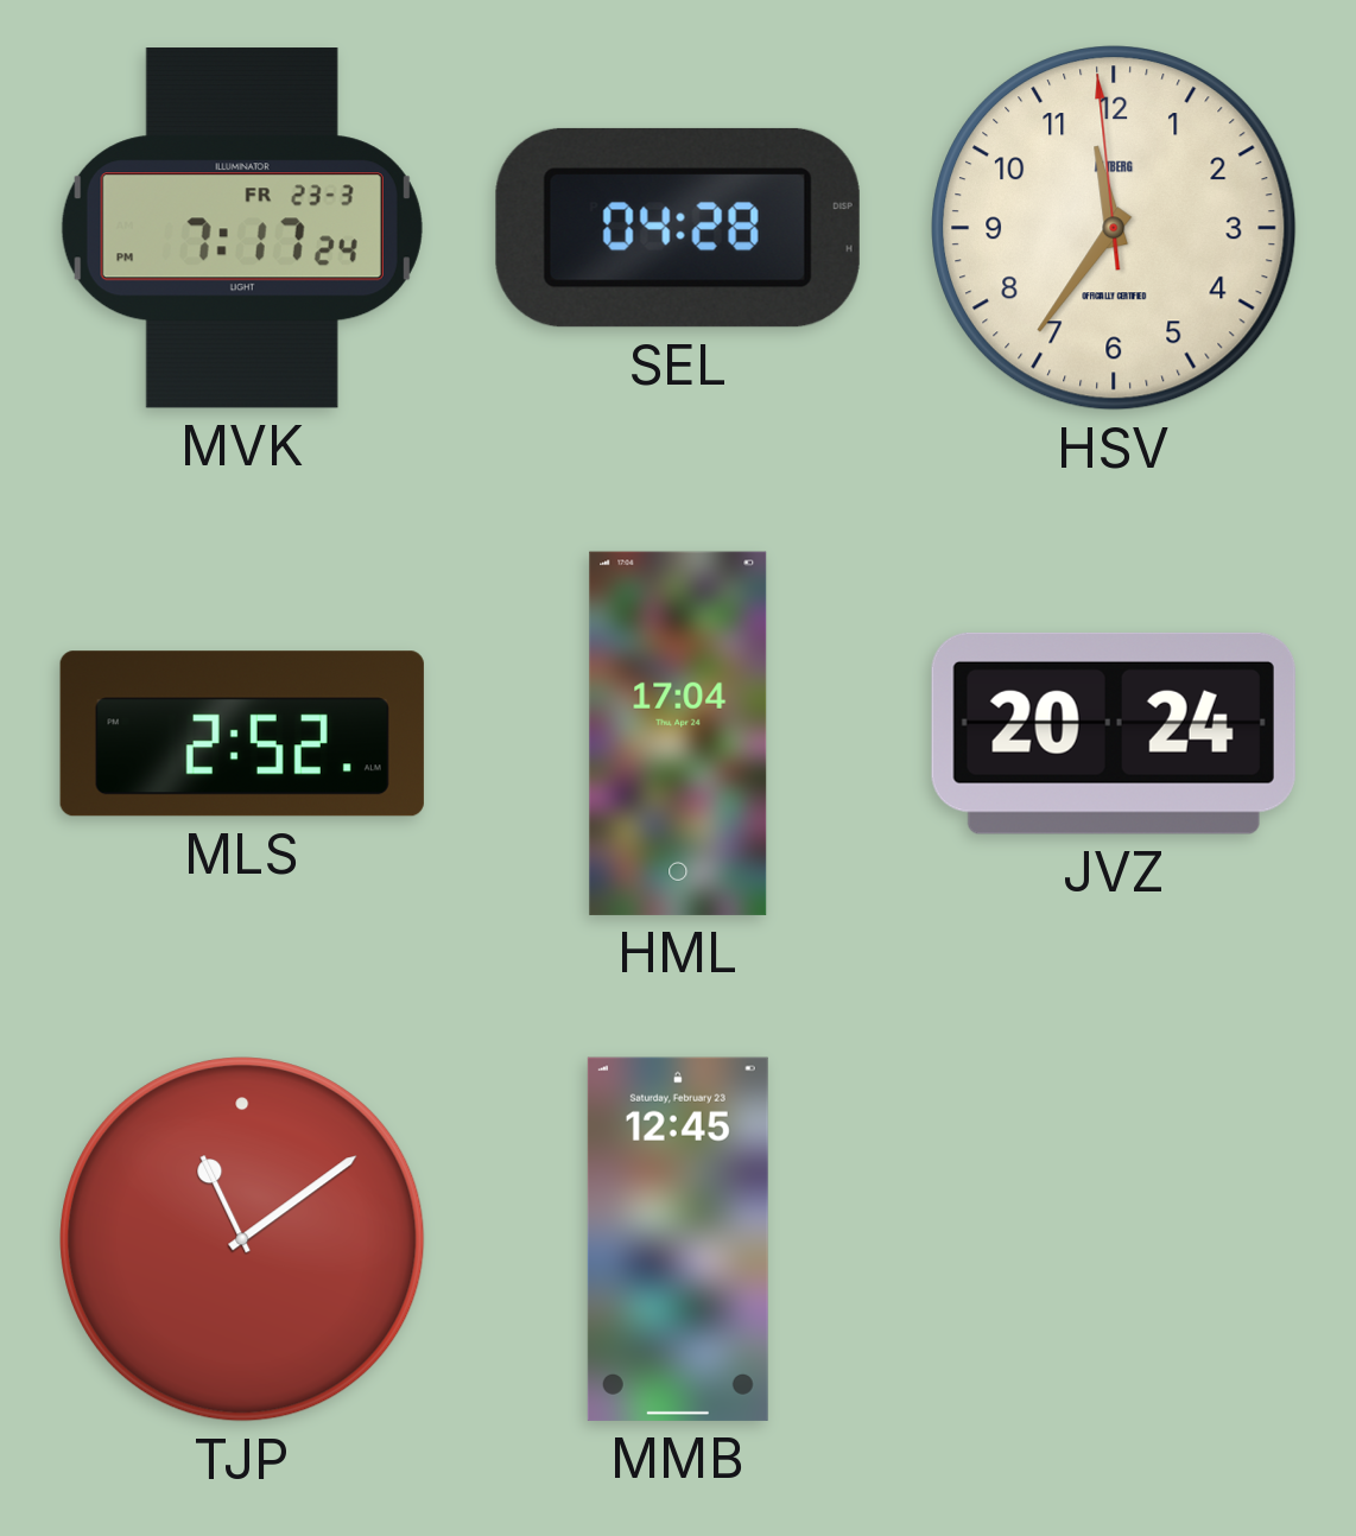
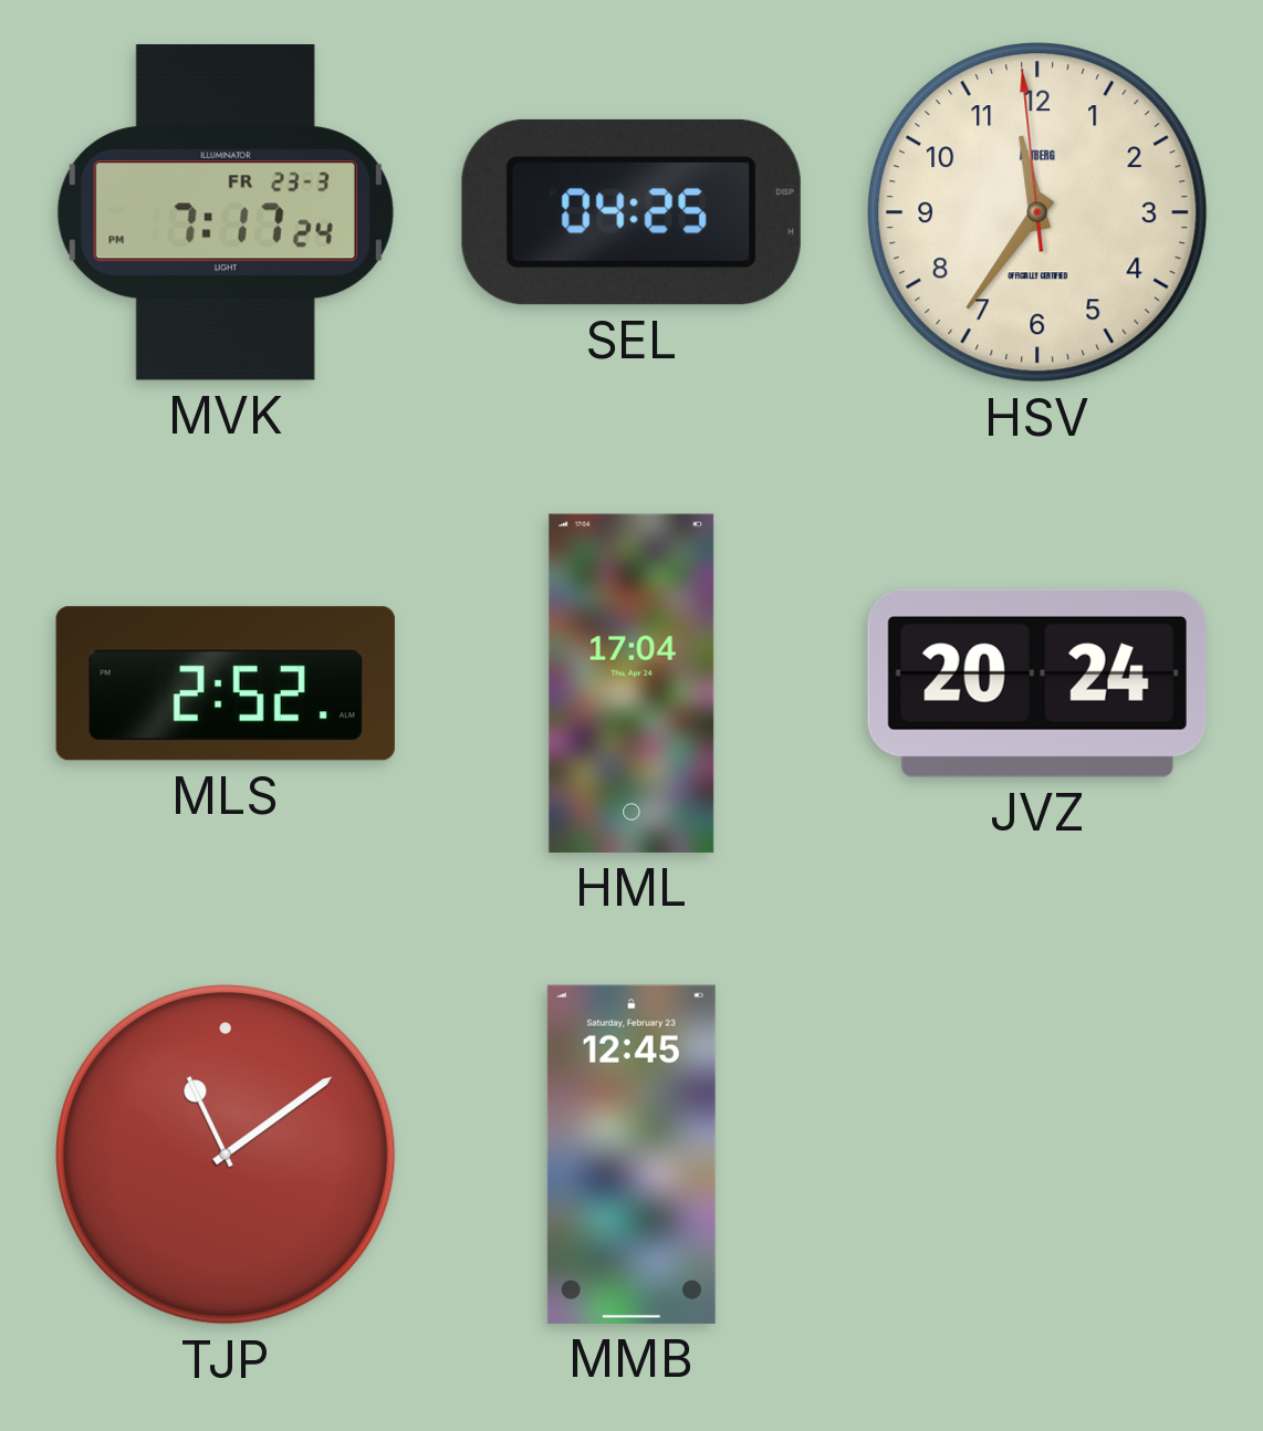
SEL: 04:28 -> 04:25
